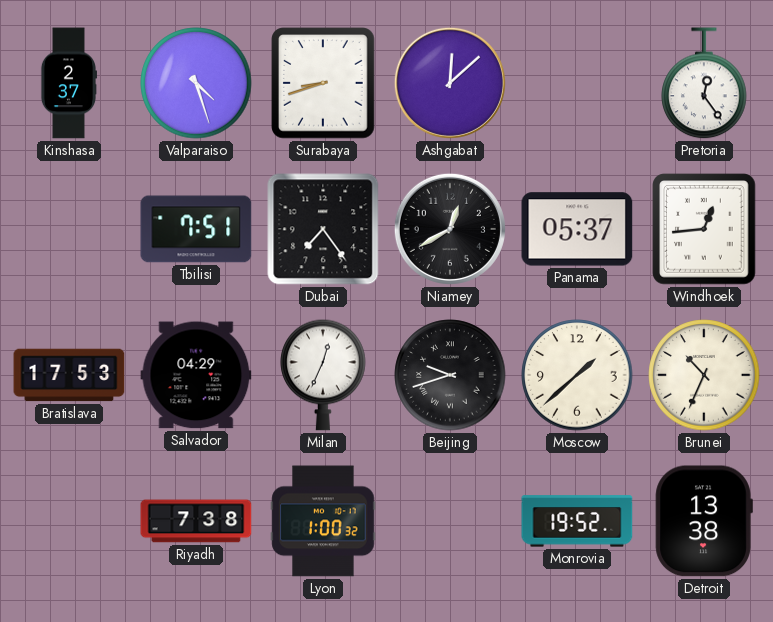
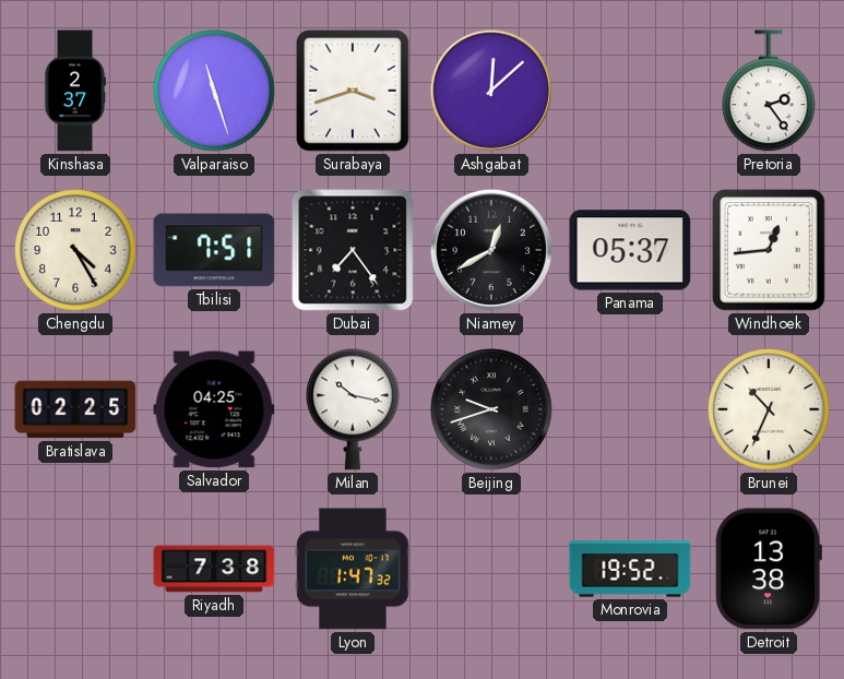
Valparaiso: 4:27 -> 11:27
Surabaya: 8:42 -> 3:42
Pretoria: 12:24 -> 2:24
Chengdu: none -> 4:25
Bratislava: 17:53 -> 02:25
Salvador: 04:29 -> 04:25
Milan: 12:34 -> 10:17
Moscow: 1:38 -> none
Lyon: 1:00 -> 1:47
